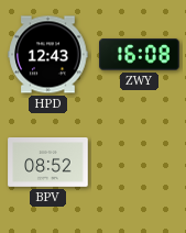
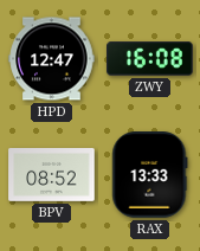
HPD: 12:43 -> 12:47
RAX: none -> 13:33
